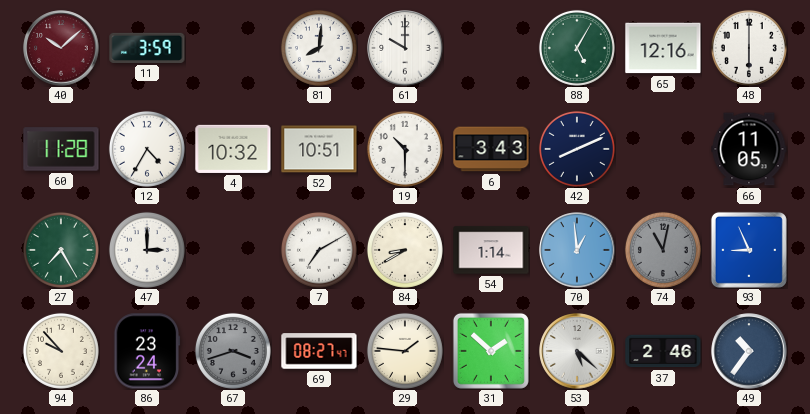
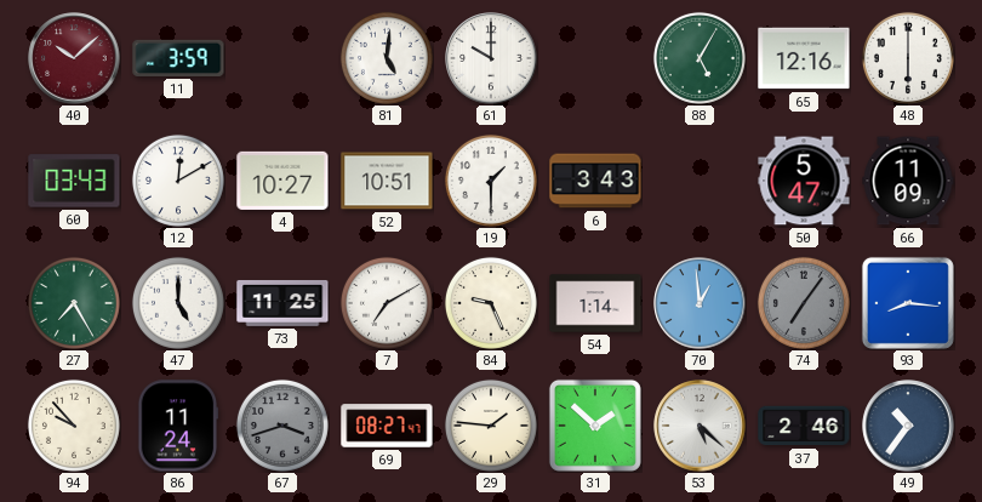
81: 8:01 -> 5:01
60: 11:28 -> 03:43
12: 4:35 -> 12:10
4: 10:32 -> 10:27
19: 10:30 -> 1:30
42: 8:11 -> none
50: none -> 5:47
66: 11:05 -> 11:09
47: 3:00 -> 5:00
73: none -> 11:25
84: 8:40 -> 9:26
74: 11:02 -> 7:06
93: 8:56 -> 8:16
86: 23:24 -> 11:24
